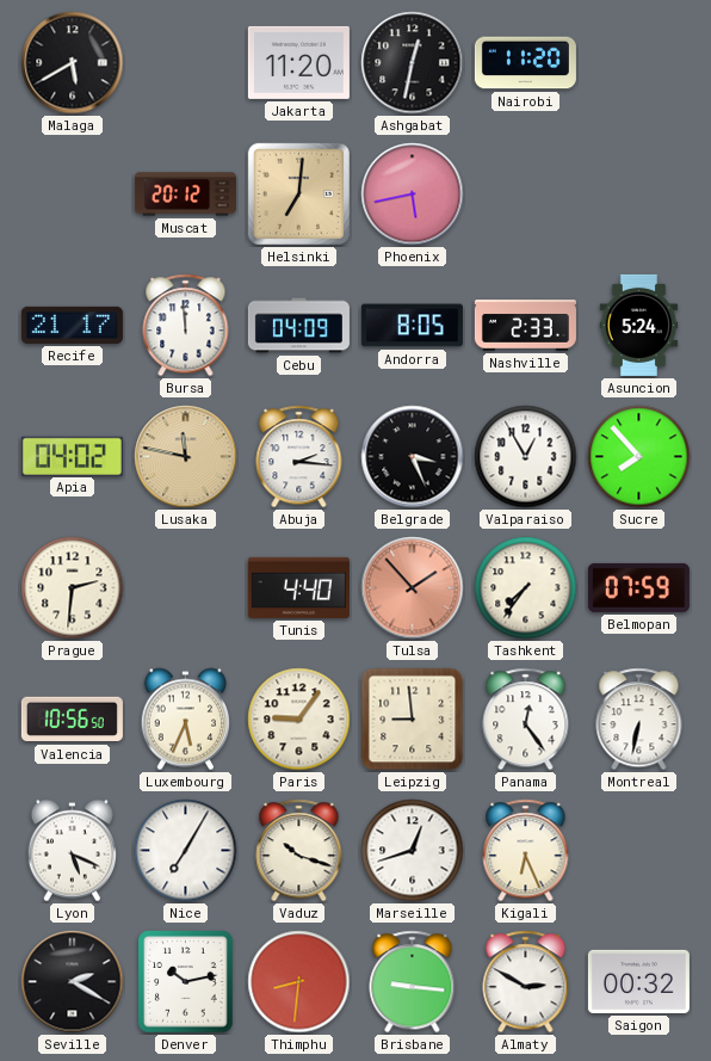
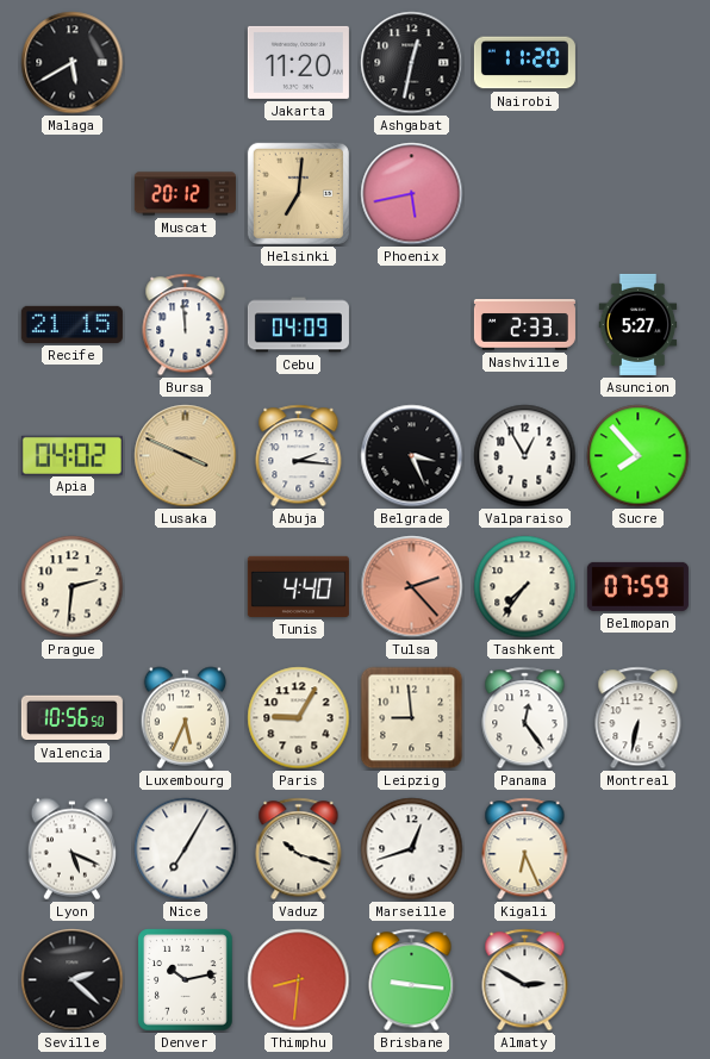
Recife: 21:17 -> 21:15
Andorra: 8:05 -> none
Asuncion: 5:24 -> 5:27
Lusaka: 11:47 -> 3:49
Tulsa: 1:53 -> 2:23
Paris: 9:06 -> 9:05
Seville: 2:20 -> 2:22
Saigon: 00:32 -> none
